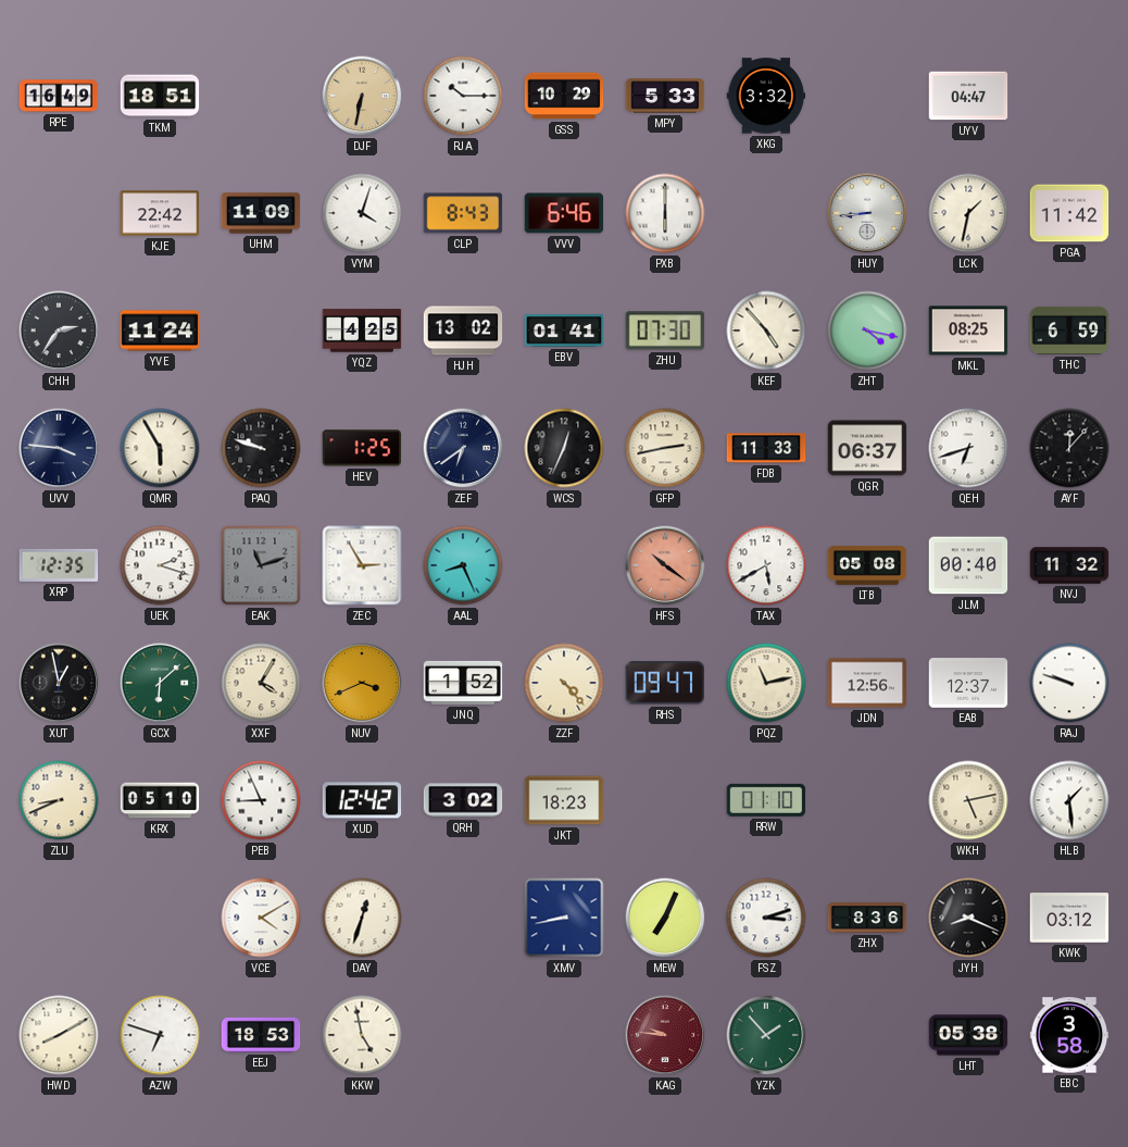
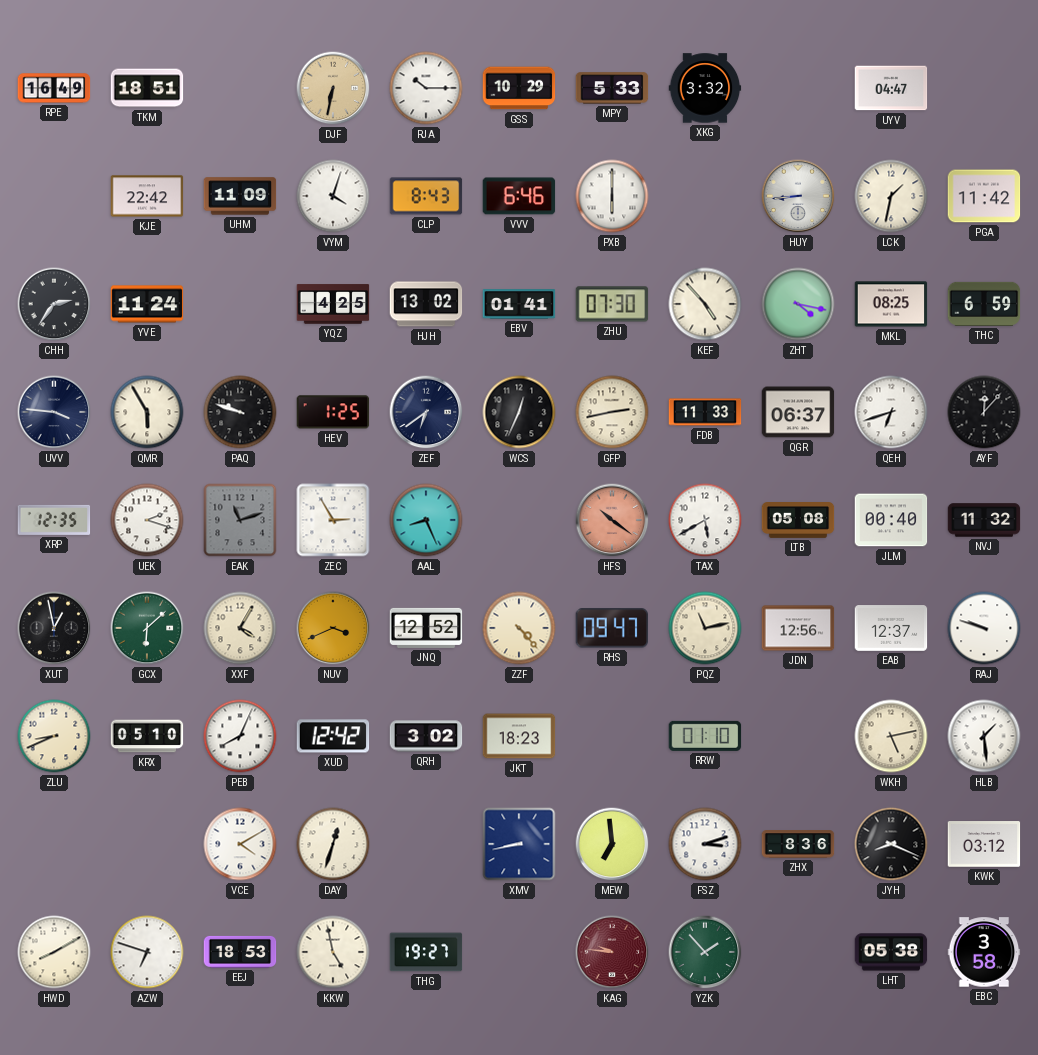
JNQ: 1:52 -> 12:52
PEB: 8:56 -> 8:04
MEW: 7:04 -> 6:59
THG: none -> 19:27
